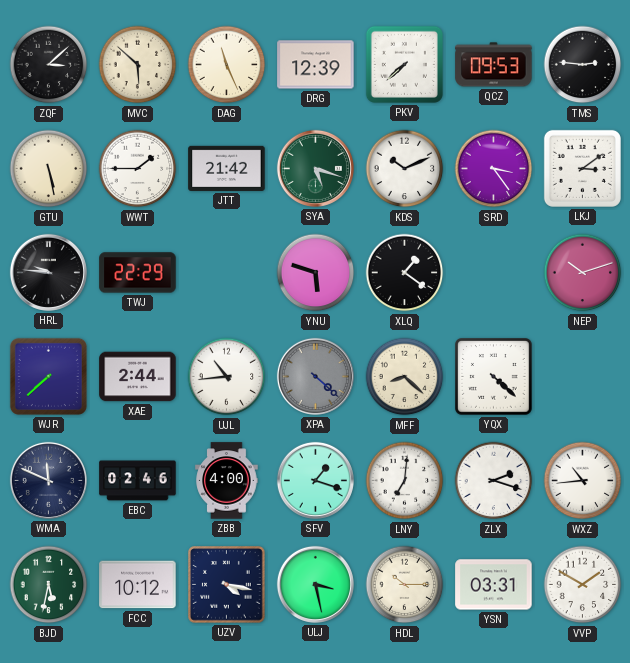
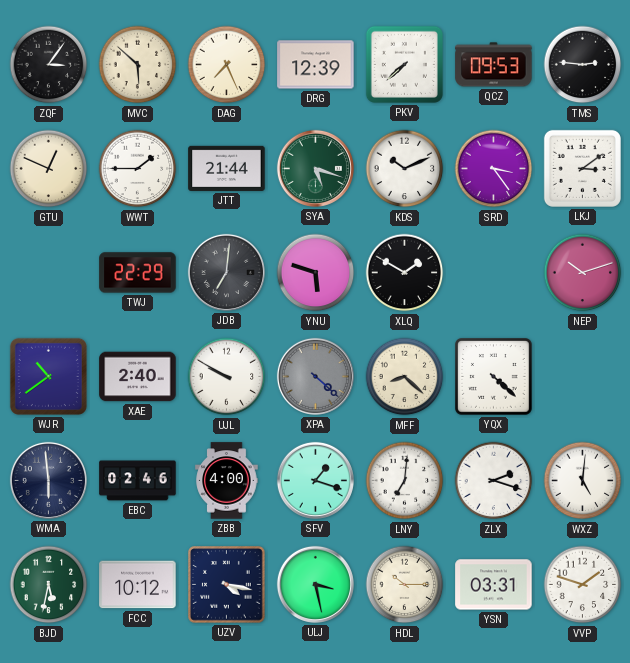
ZQF: 3:08 -> 3:06
DAG: 11:26 -> 7:26
GTU: 5:28 -> 12:49
JTT: 21:42 -> 21:44
HRL: 9:46 -> none
JDB: none -> 7:01
XLQ: 1:21 -> 1:50
WJR: 7:38 -> 10:39
XAE: 2:44 -> 2:40
UJL: 10:44 -> 9:50
WMA: 11:49 -> 5:59
WXZ: 10:44 -> 5:01
VVP: 1:50 -> 1:48
